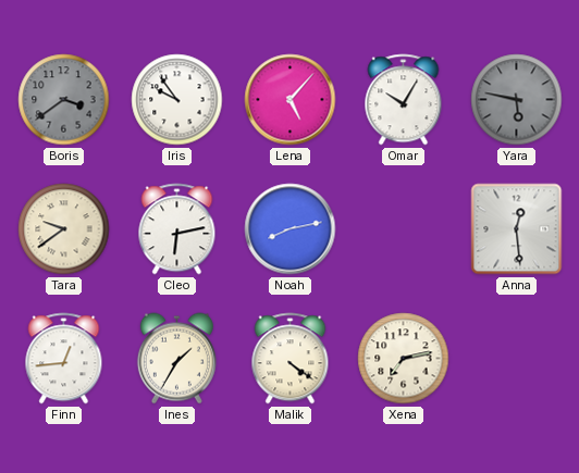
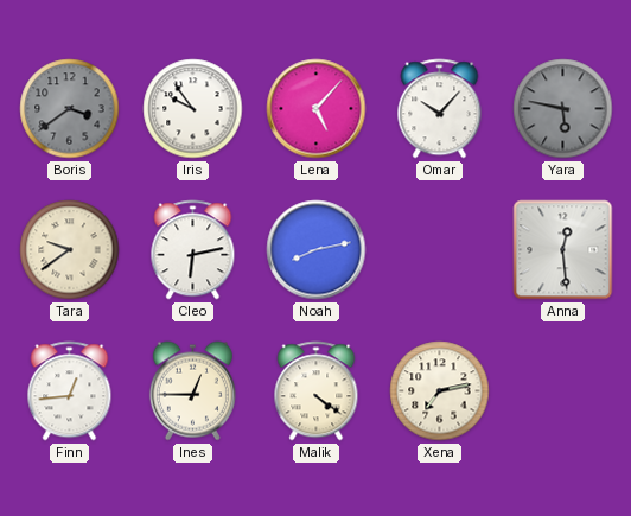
Omar: 10:05 -> 10:07
Ines: 1:35 -> 12:45
